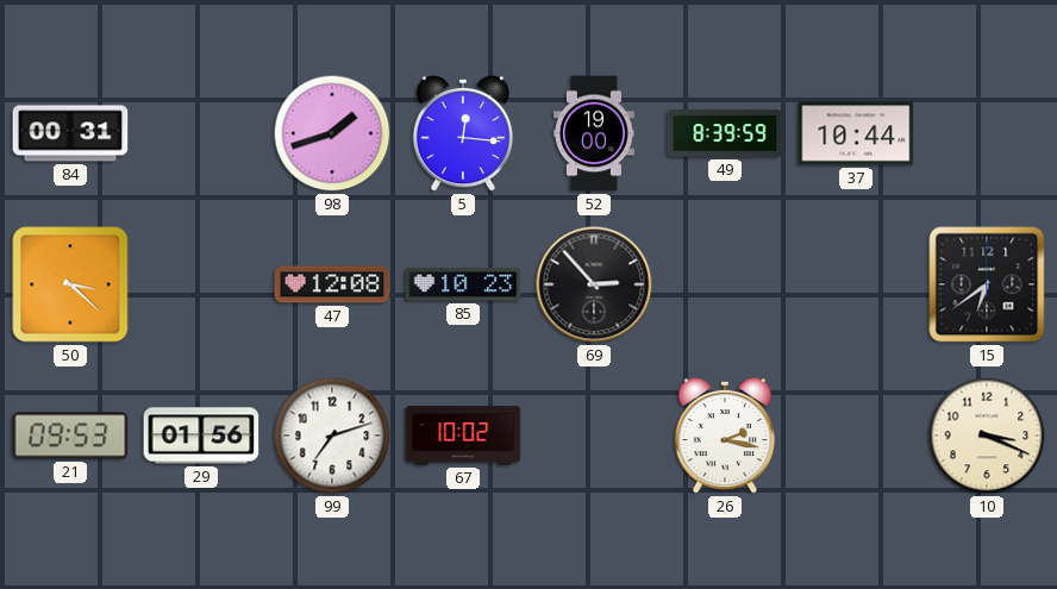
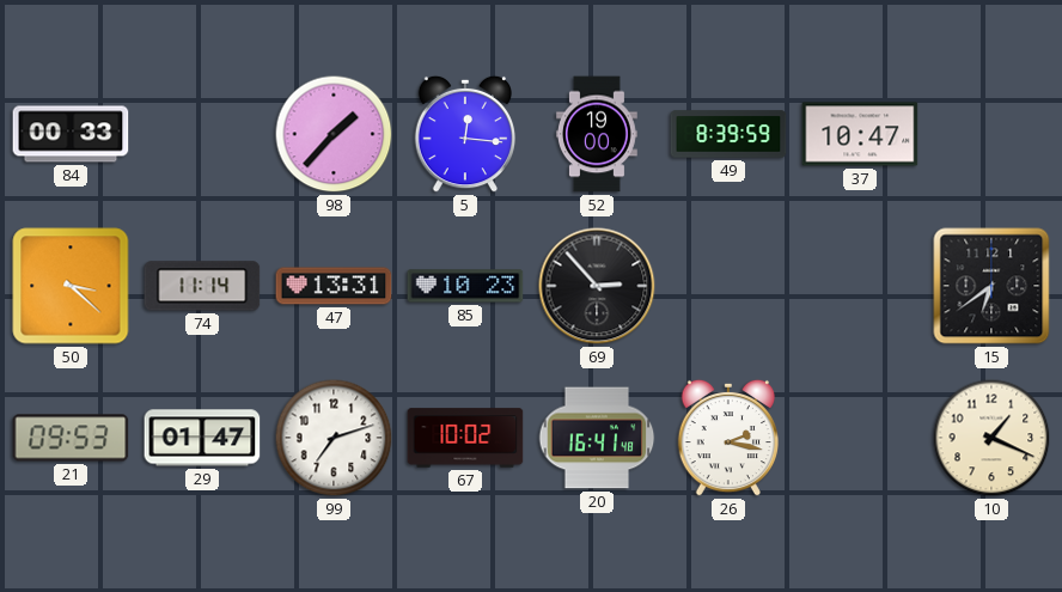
84: 00:31 -> 00:33
98: 1:42 -> 1:37
37: 10:44 -> 10:47
74: none -> 11:14
47: 12:08 -> 13:31
29: 01:56 -> 01:47
20: none -> 16:41
10: 3:19 -> 1:19
